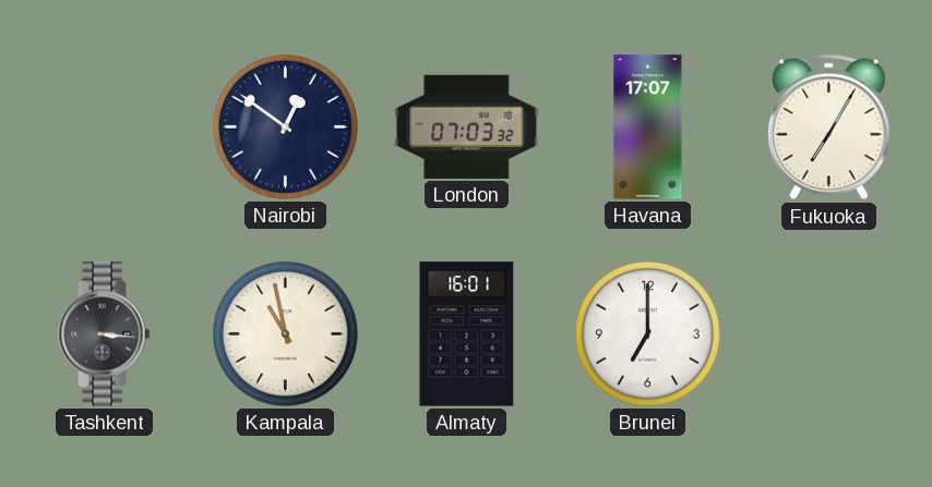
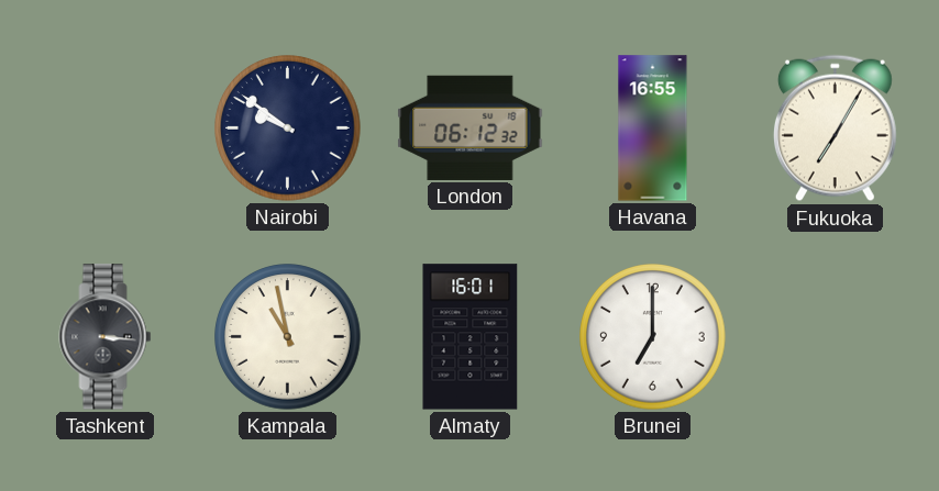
Nairobi: 12:51 -> 9:51
London: 07:03 -> 06:12
Havana: 17:07 -> 16:55
